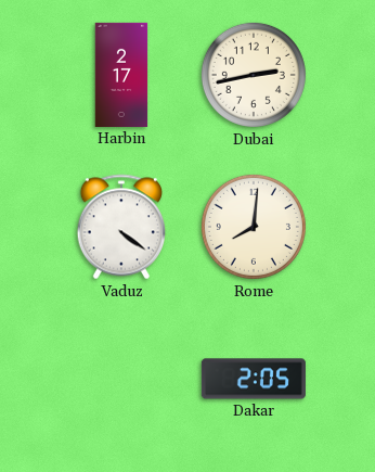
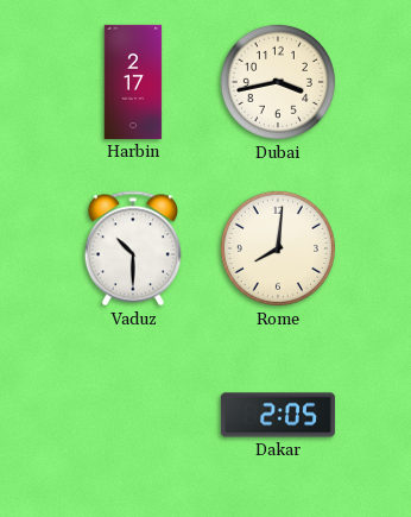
Dubai: 2:43 -> 3:43
Vaduz: 4:21 -> 10:30
